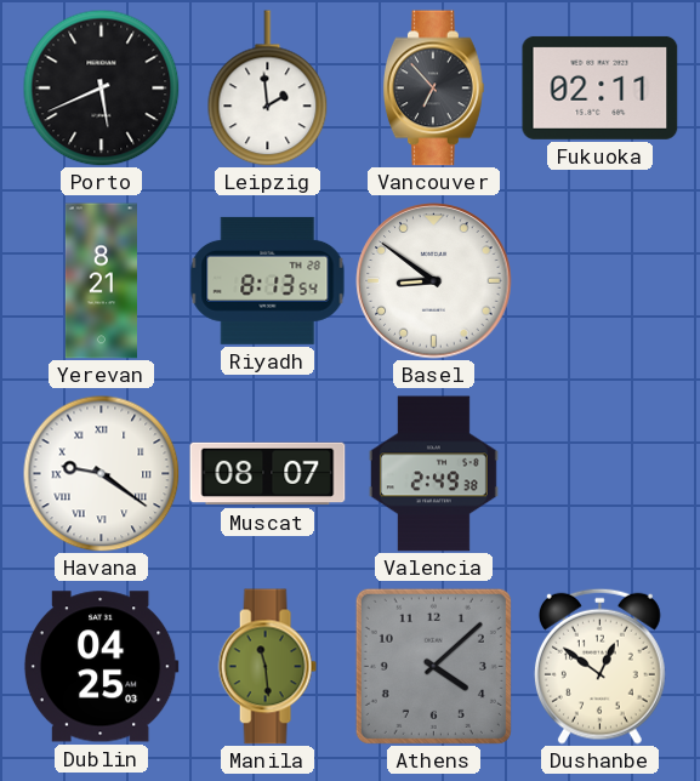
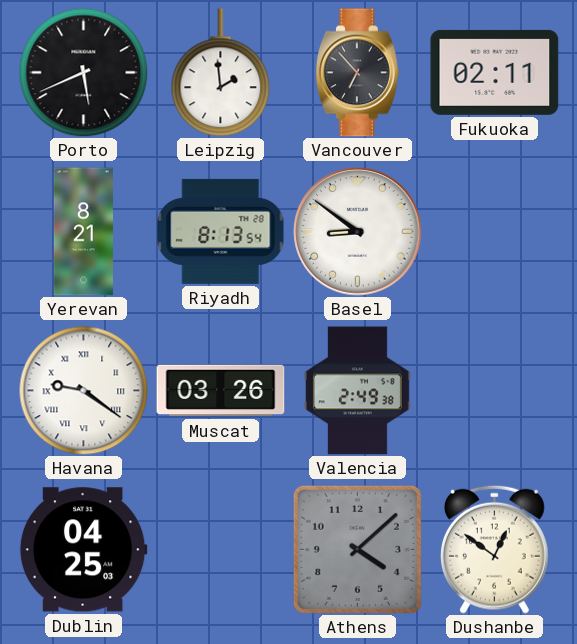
Muscat: 08:07 -> 03:26
Manila: 11:29 -> none
